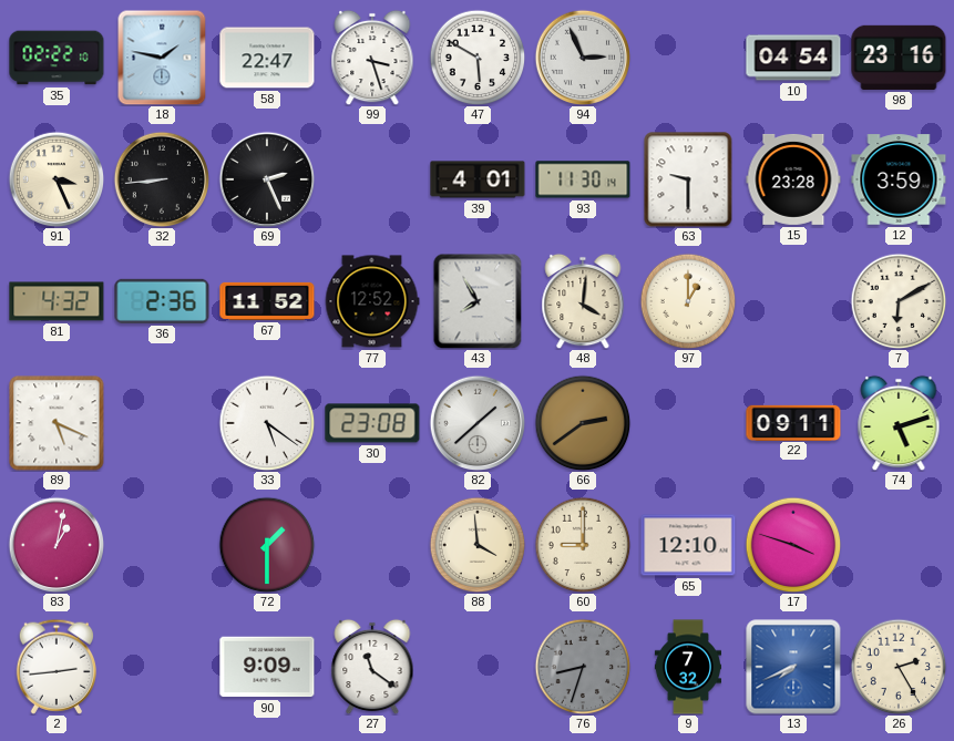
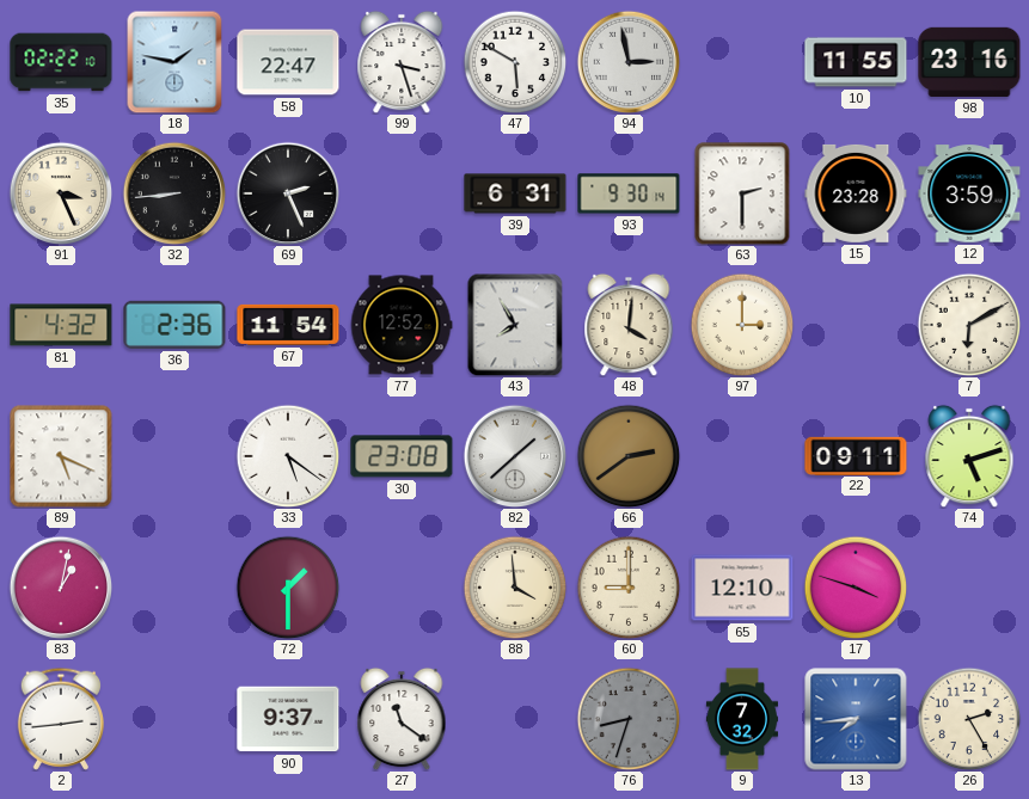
94: 2:56 -> 2:58
10: 04:54 -> 11:55
39: 4:01 -> 6:31
93: 11:30 -> 9:30
63: 9:30 -> 2:30
67: 11:52 -> 11:54
97: 1:00 -> 3:00
90: 9:09 -> 9:37
13: 7:41 -> 7:44
